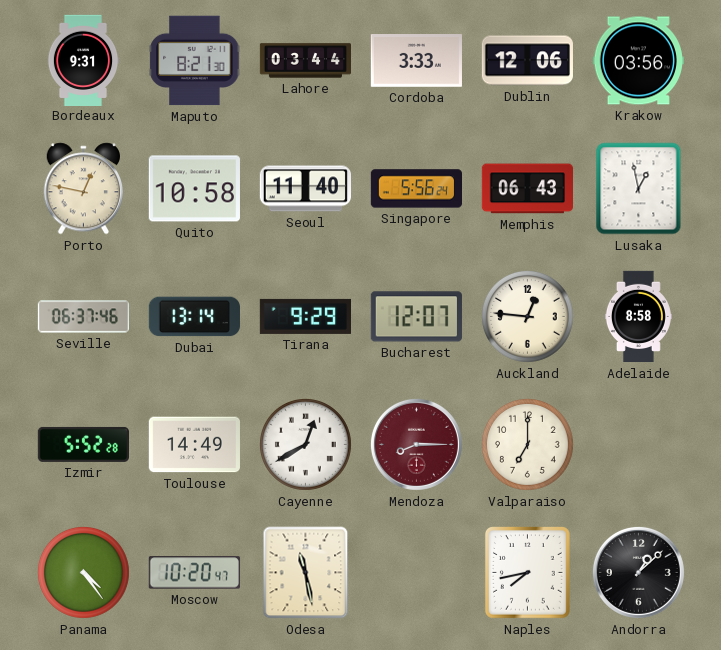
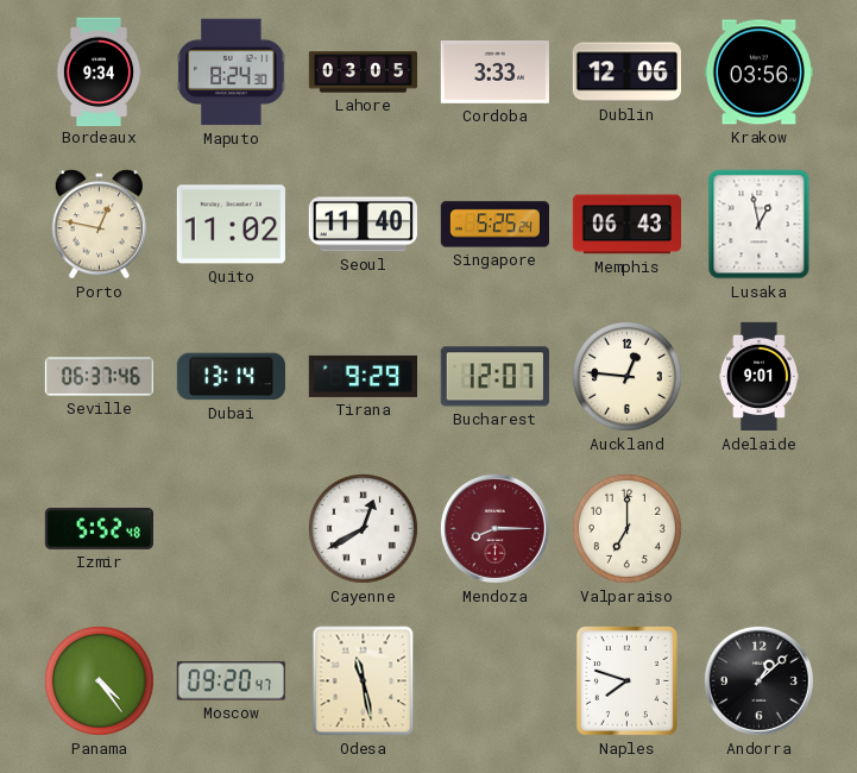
Bordeaux: 9:31 -> 9:34
Maputo: 8:21 -> 8:24
Lahore: 03:44 -> 03:05
Quito: 10:58 -> 11:02
Singapore: 5:56 -> 5:25
Adelaide: 8:58 -> 9:01
Izmir: 5:52:28 -> 5:52:48
Toulouse: 14:49 -> none
Moscow: 10:20 -> 09:20
Naples: 7:43 -> 7:48
